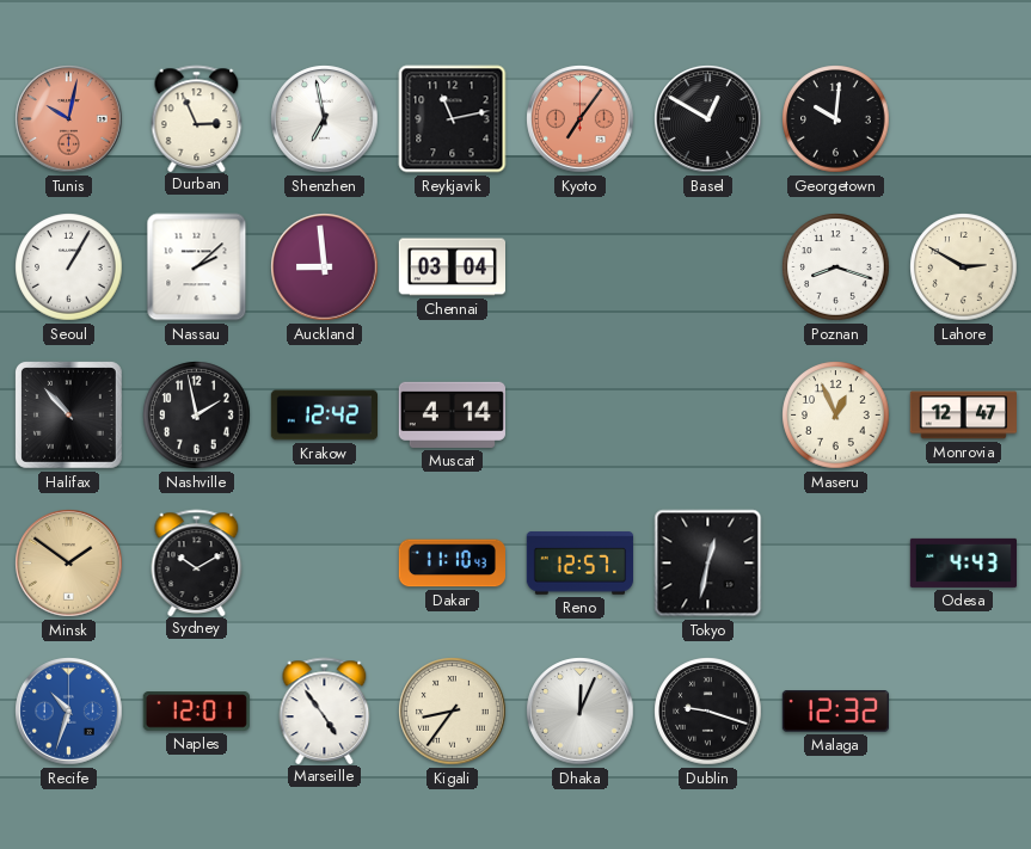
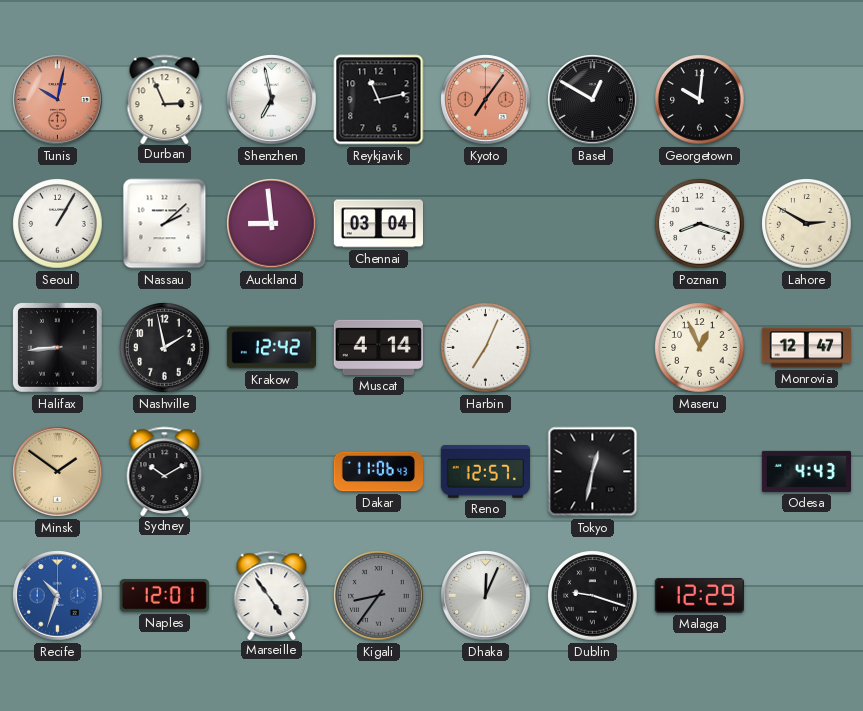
Halifax: 10:53 -> 8:44
Harbin: none -> 7:04
Dakar: 11:10 -> 11:06
Kigali dial: cream -> grey
Malaga: 12:32 -> 12:29
